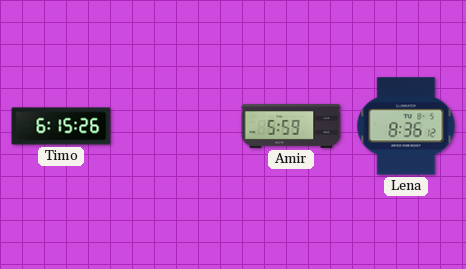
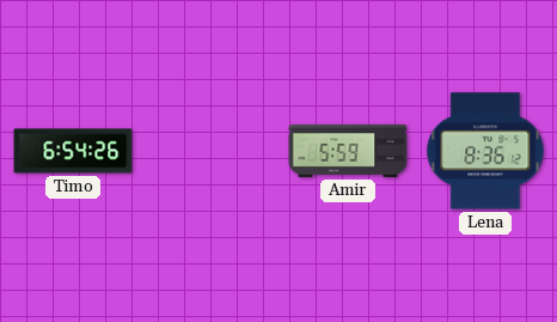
Timo: 6:15 -> 6:54
